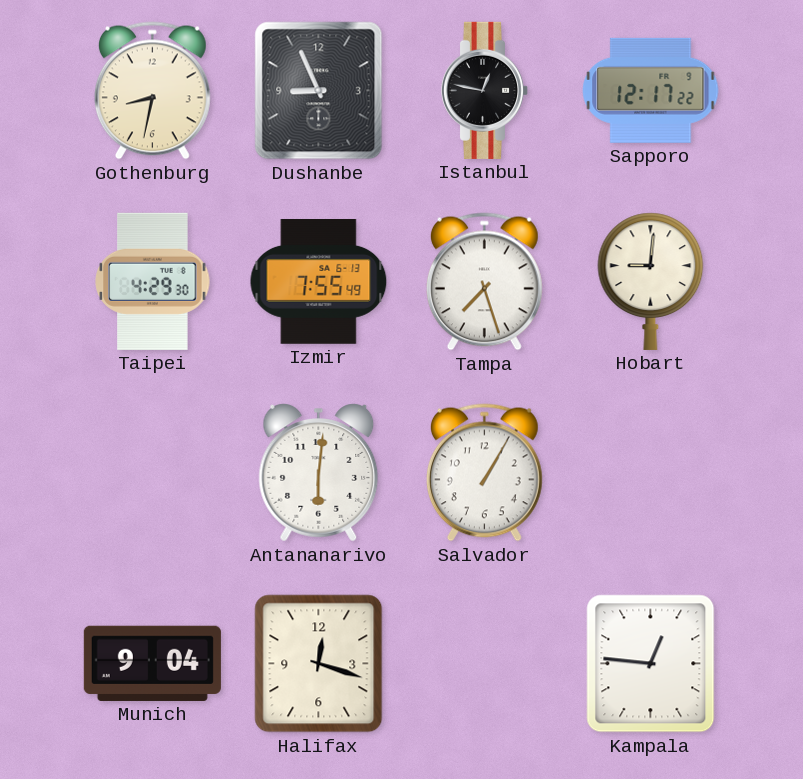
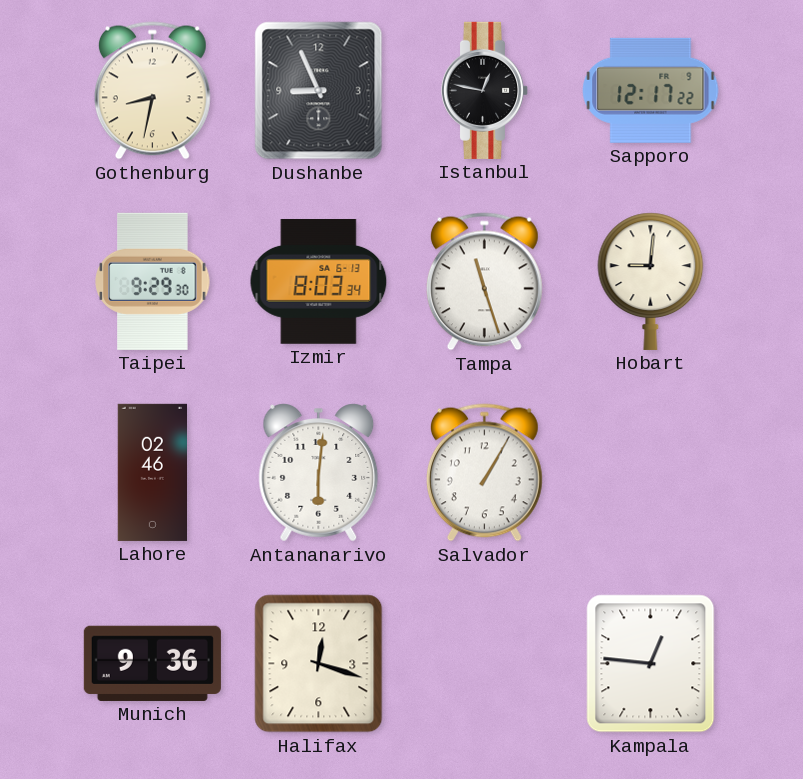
Taipei: 4:29 -> 9:29
Izmir: 7:55 -> 8:03
Tampa: 7:27 -> 11:27
Lahore: none -> 02:46
Munich: 9:04 -> 9:36
